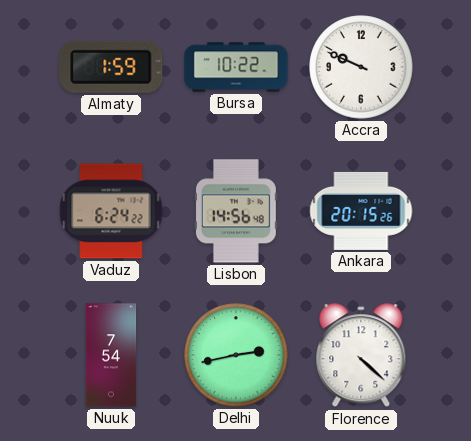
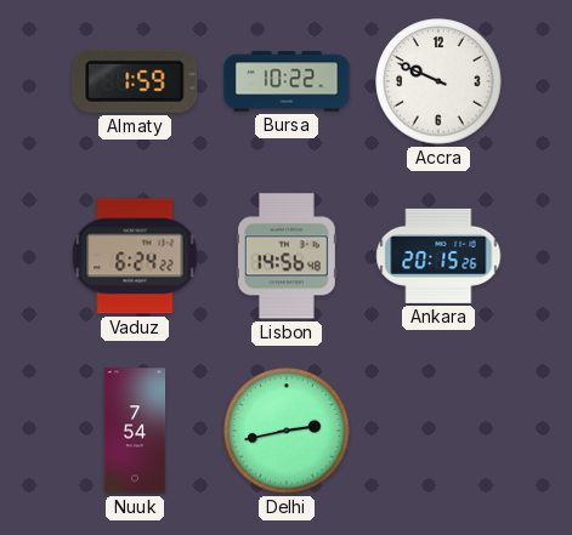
Florence: 4:22 -> none
